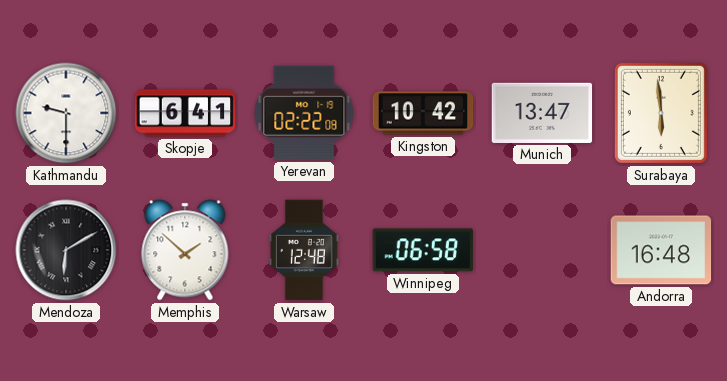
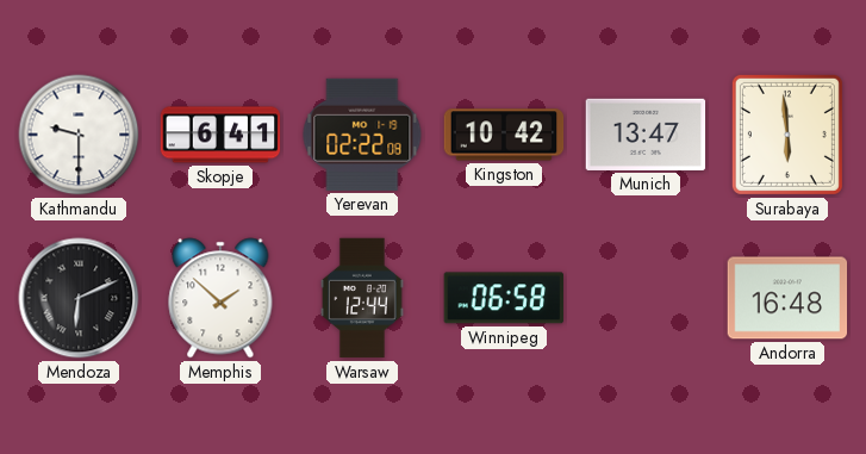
Mendoza: 6:10 -> 6:11
Warsaw: 12:48 -> 12:44
